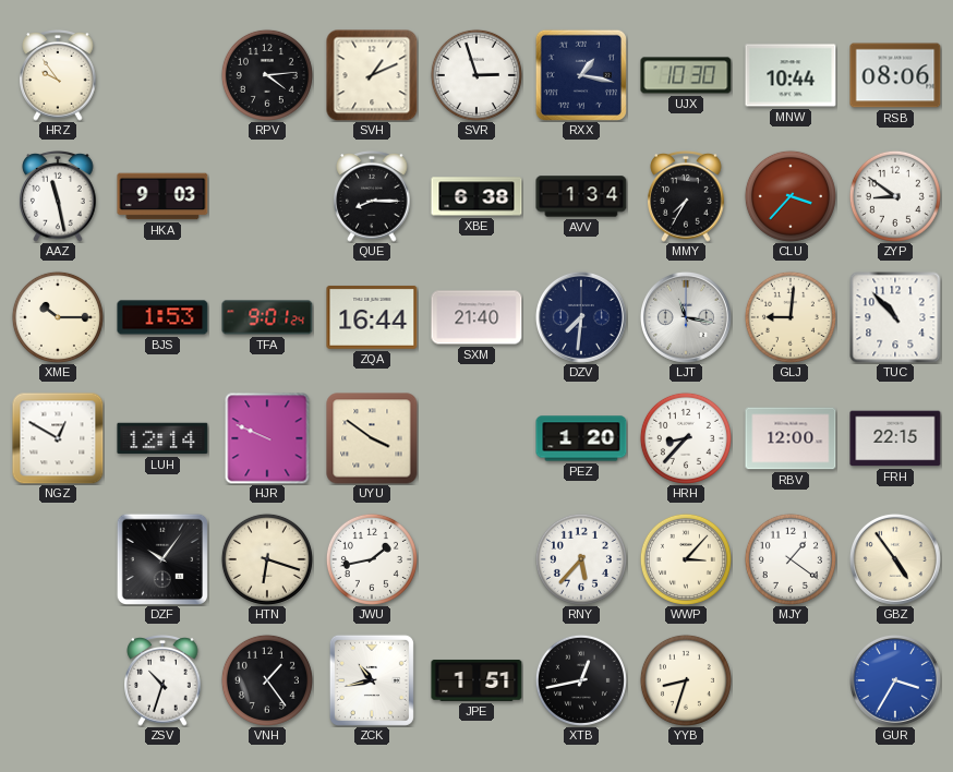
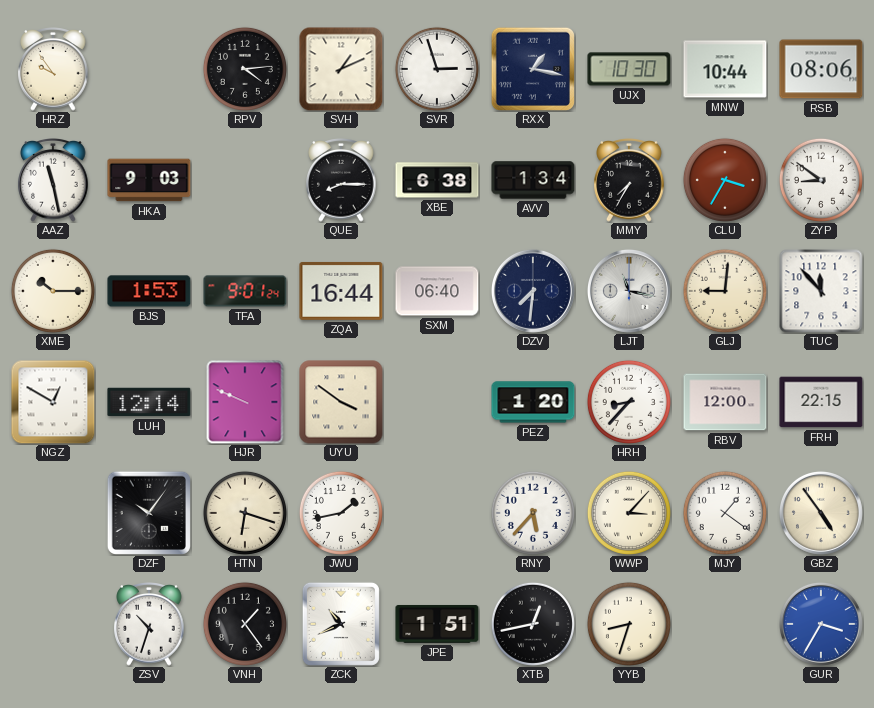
CLU: 3:37 -> 3:35
SXM: 21:40 -> 06:40
TUC: 10:53 -> 11:53
ZCK: 10:43 -> 10:41
